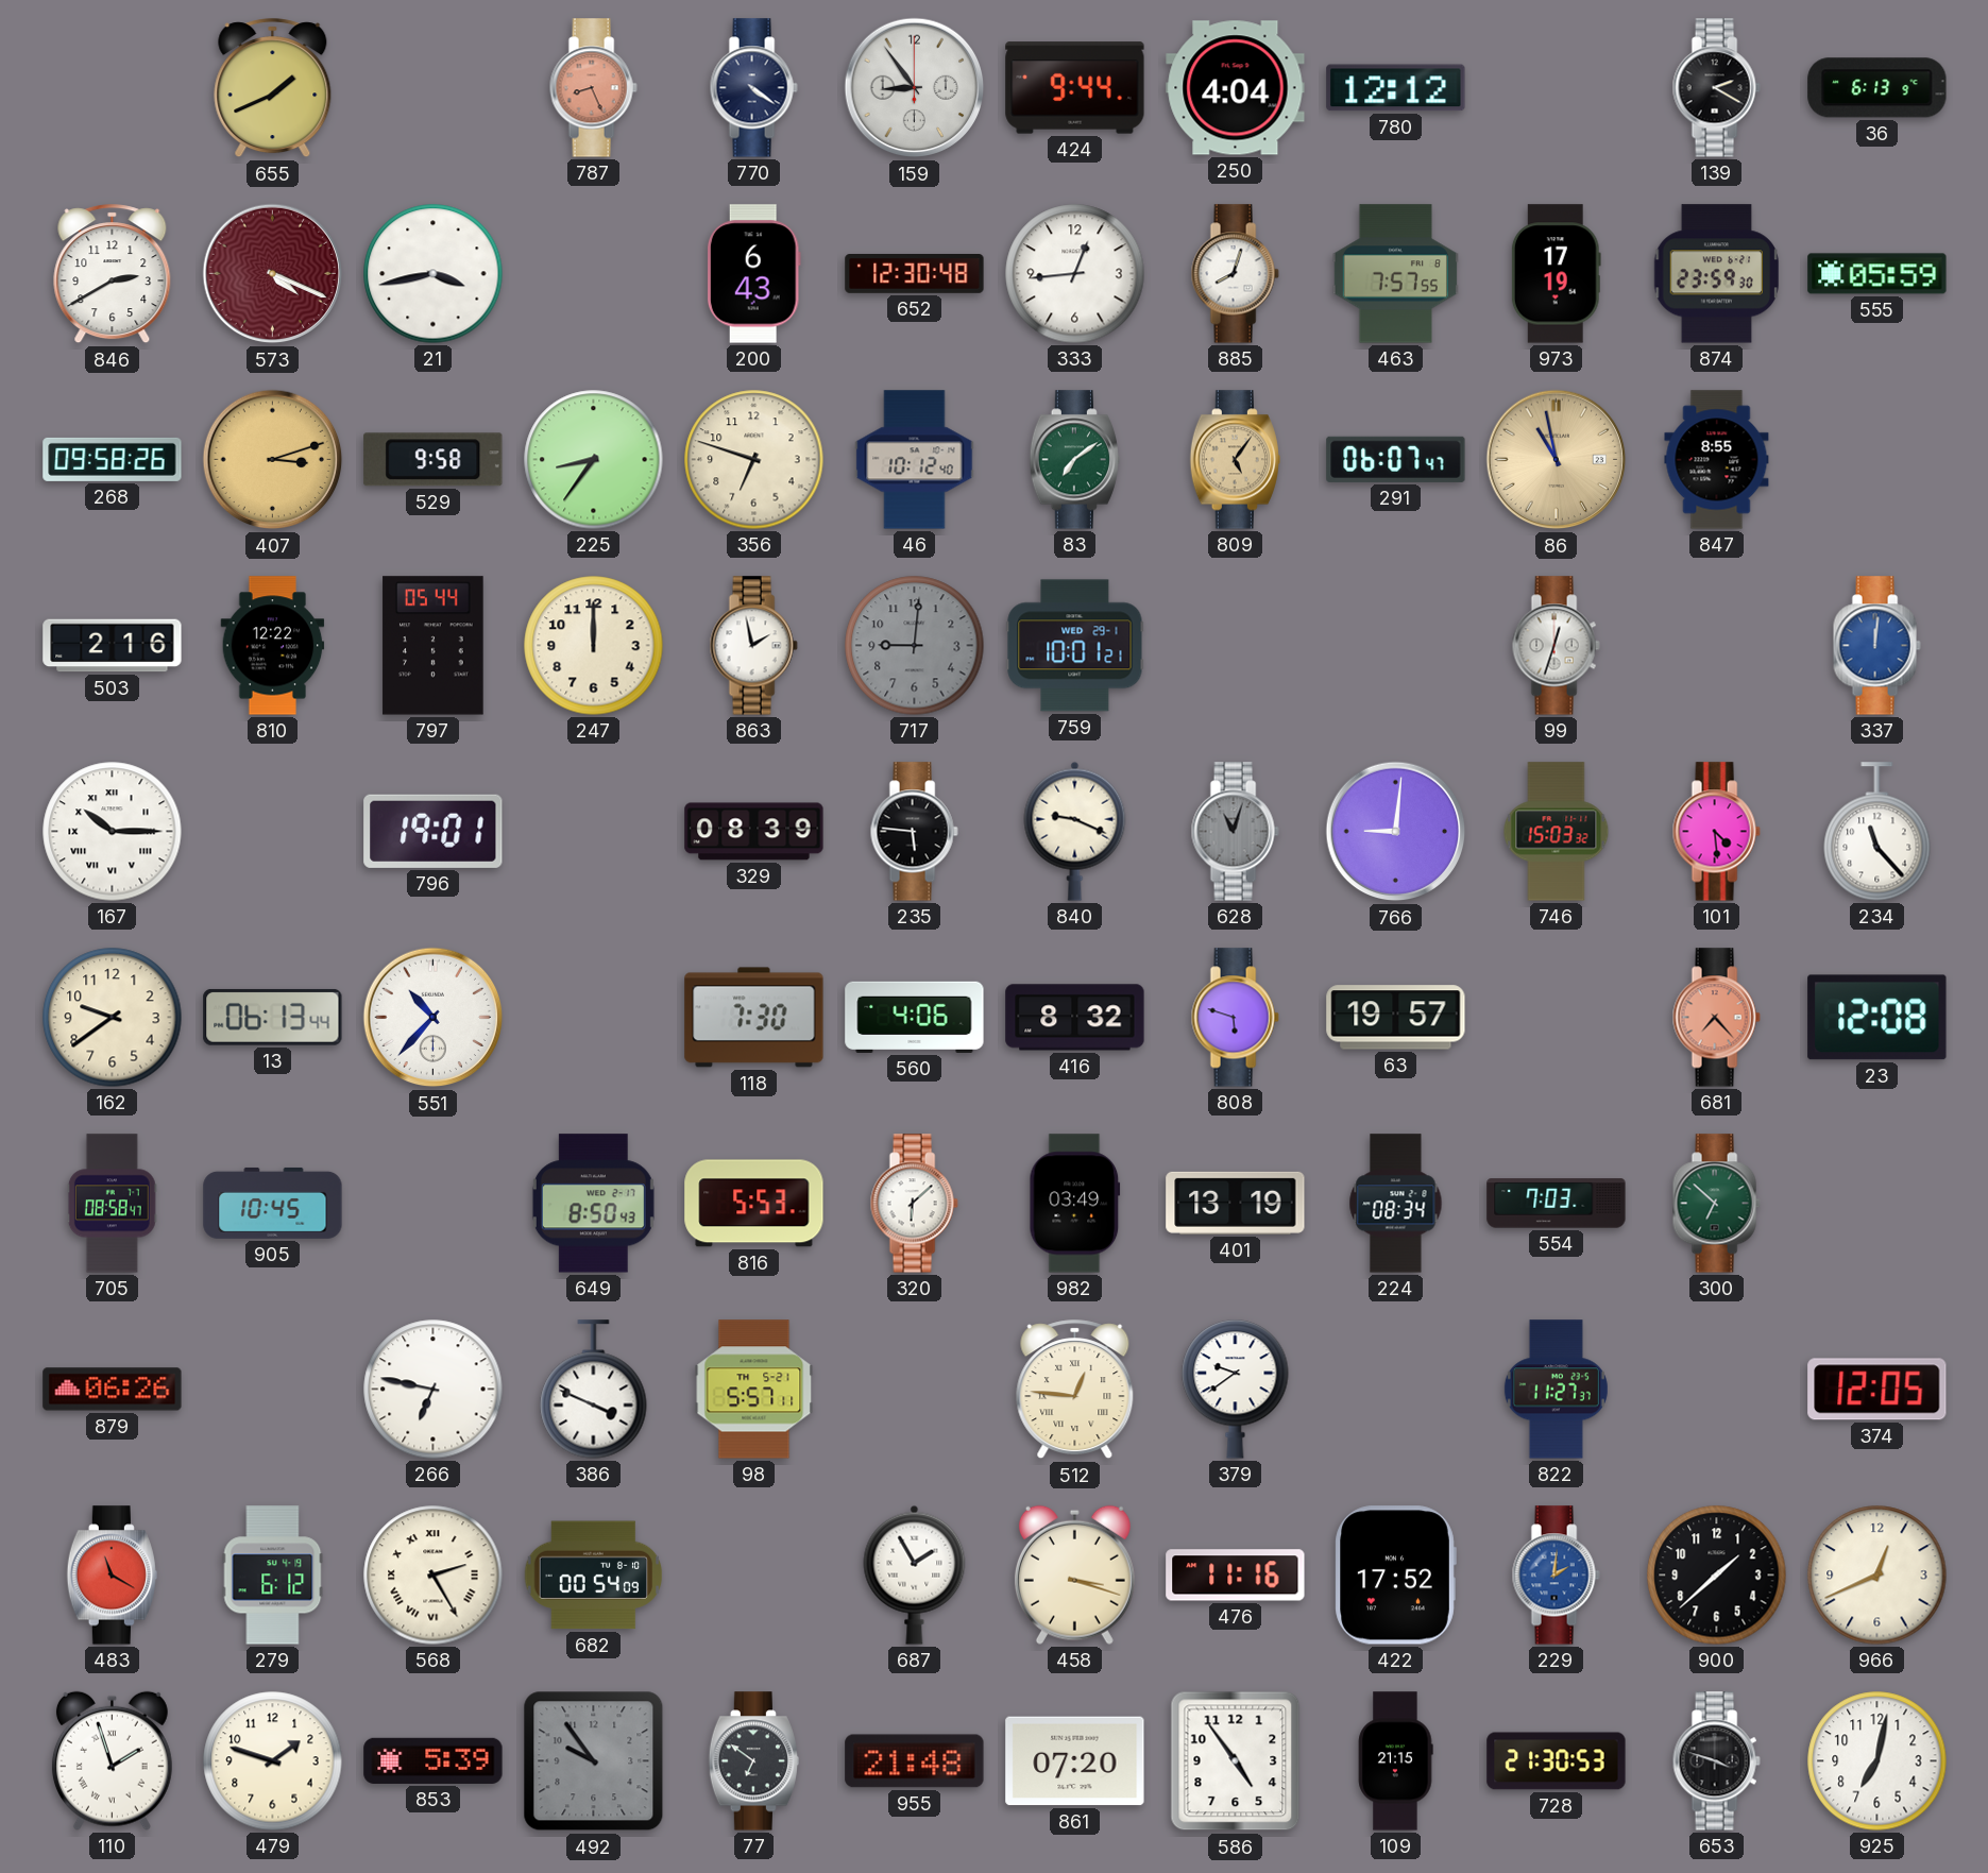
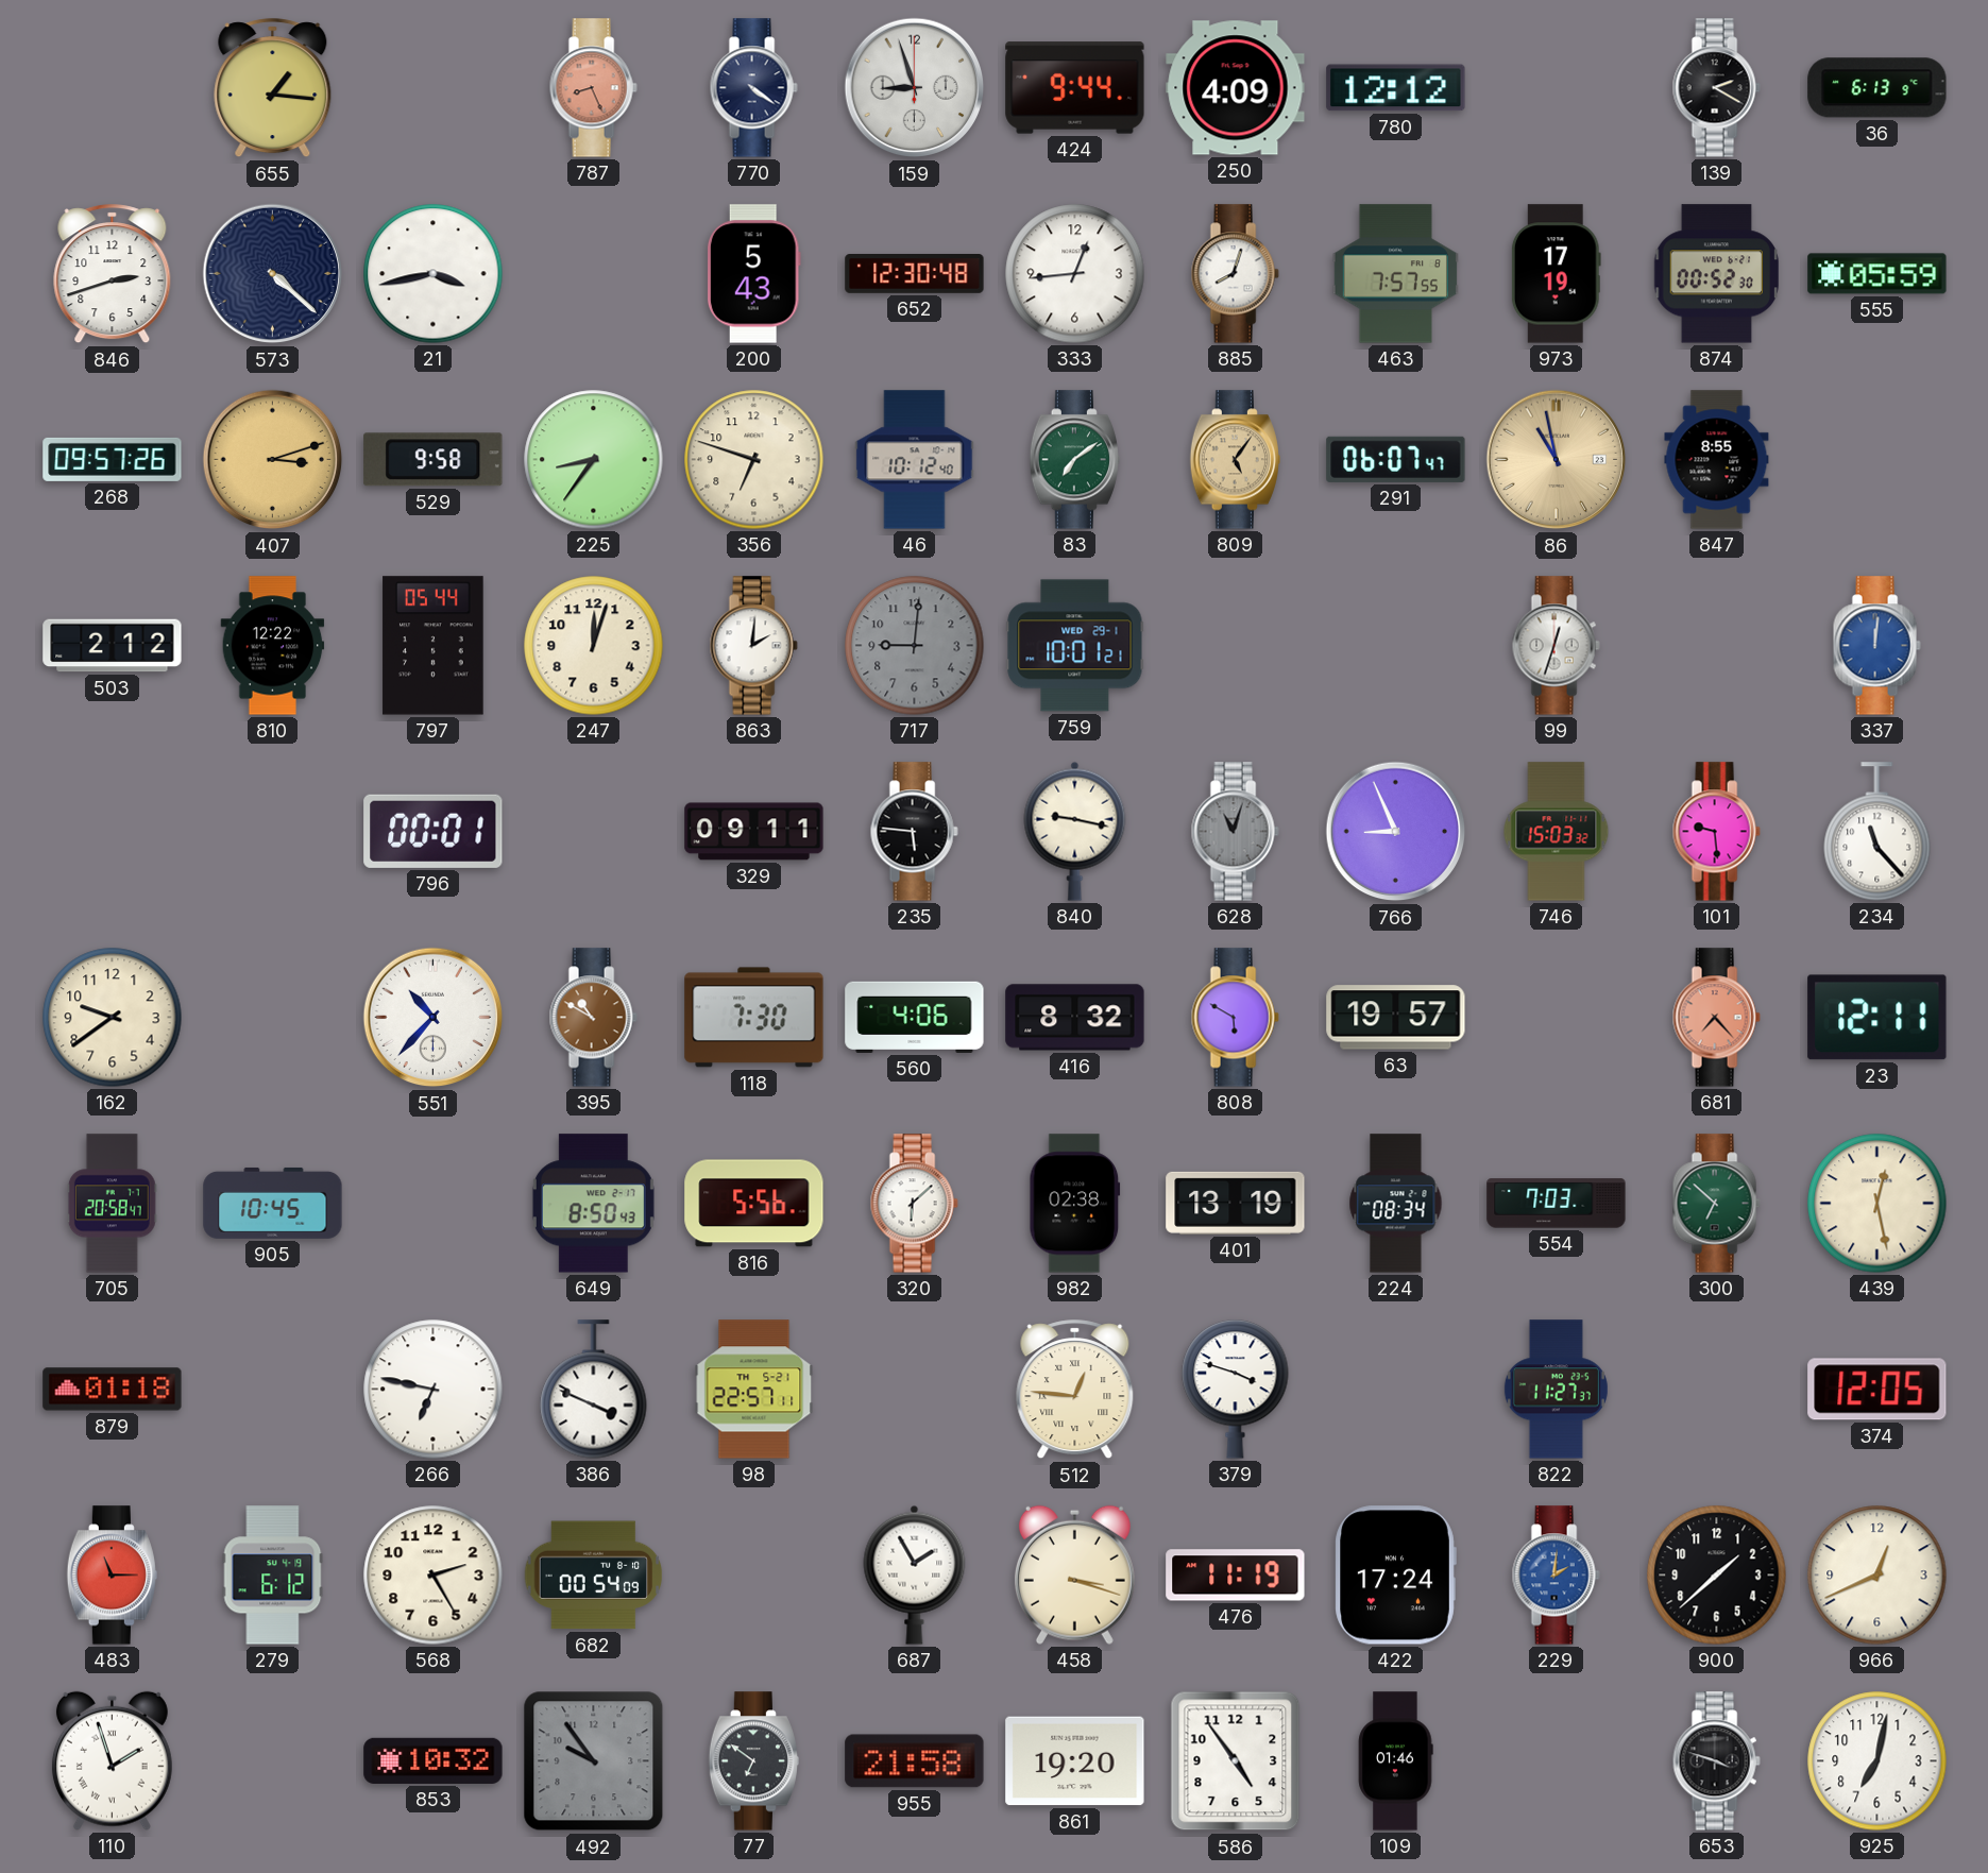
655: 1:41 -> 1:16
159: 8:54 -> 8:57
250: 4:04 -> 4:09
846: 2:40 -> 2:42
573: 4:19 -> 4:22
573 dial: burgundy -> navy
200: 6:43 -> 5:43
874: 23:59 -> 00:52
268: 09:58 -> 09:57
503: 2:16 -> 2:12
247: 12:00 -> 12:03
863: 1:58 -> 2:01
167: 10:15 -> none
796: 19:01 -> 00:01
329: 08:39 -> 09:11
840: 9:19 -> 9:17
766: 9:01 -> 8:56
101: 4:29 -> 9:29
13: 06:13 -> none
395: none -> 10:50
808: 5:48 -> 5:50
23: 12:08 -> 12:11
705: 08:58 -> 20:58
816: 5:53 -> 5:56
982: 03:49 -> 02:38
439: none -> 12:28
879: 06:26 -> 01:18
98: 5:57 -> 22:57
379: 9:39 -> 3:48
483: 11:20 -> 11:15
568 numerals: Roman -> Arabic
476: 11:16 -> 11:19
422: 17:52 -> 17:24
479: 1:48 -> none
853: 5:39 -> 10:32
955: 21:48 -> 21:58
861: 07:20 -> 19:20
109: 21:15 -> 01:46
728: 21:30 -> none
